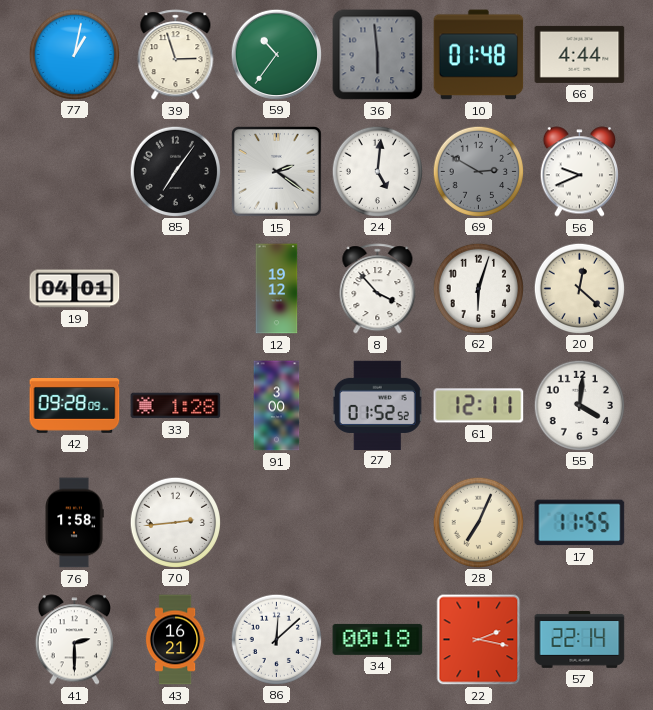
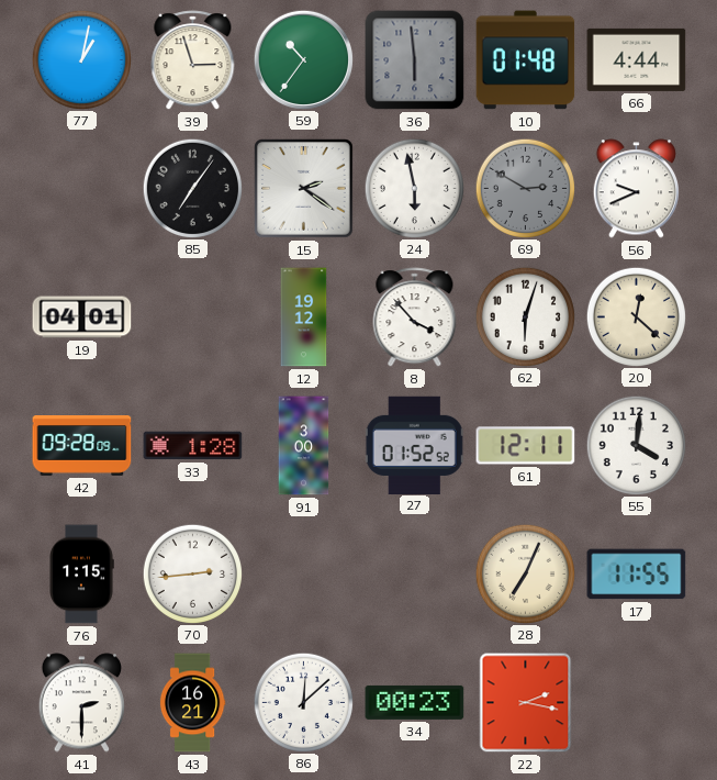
24: 5:01 -> 5:58
76: 1:58 -> 1:15
34: 00:18 -> 00:23
57: 22:14 -> none
